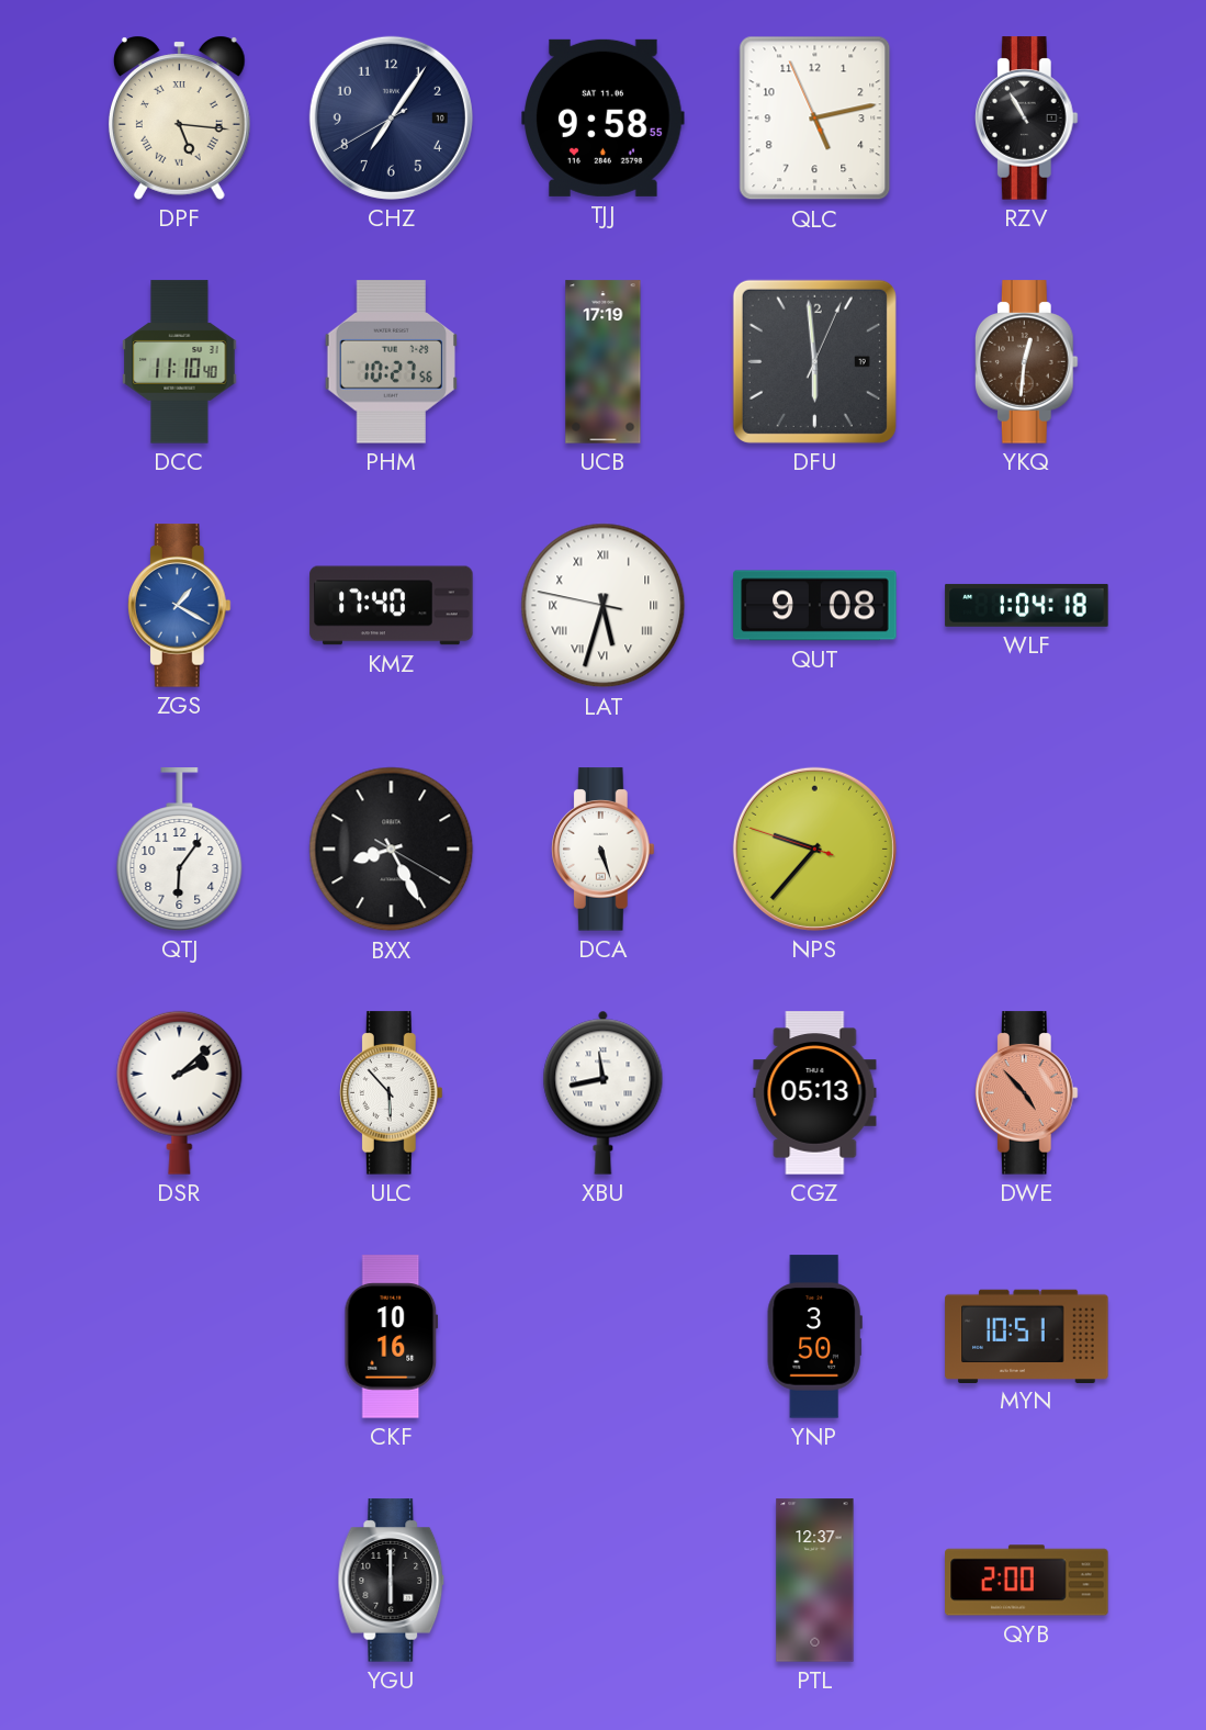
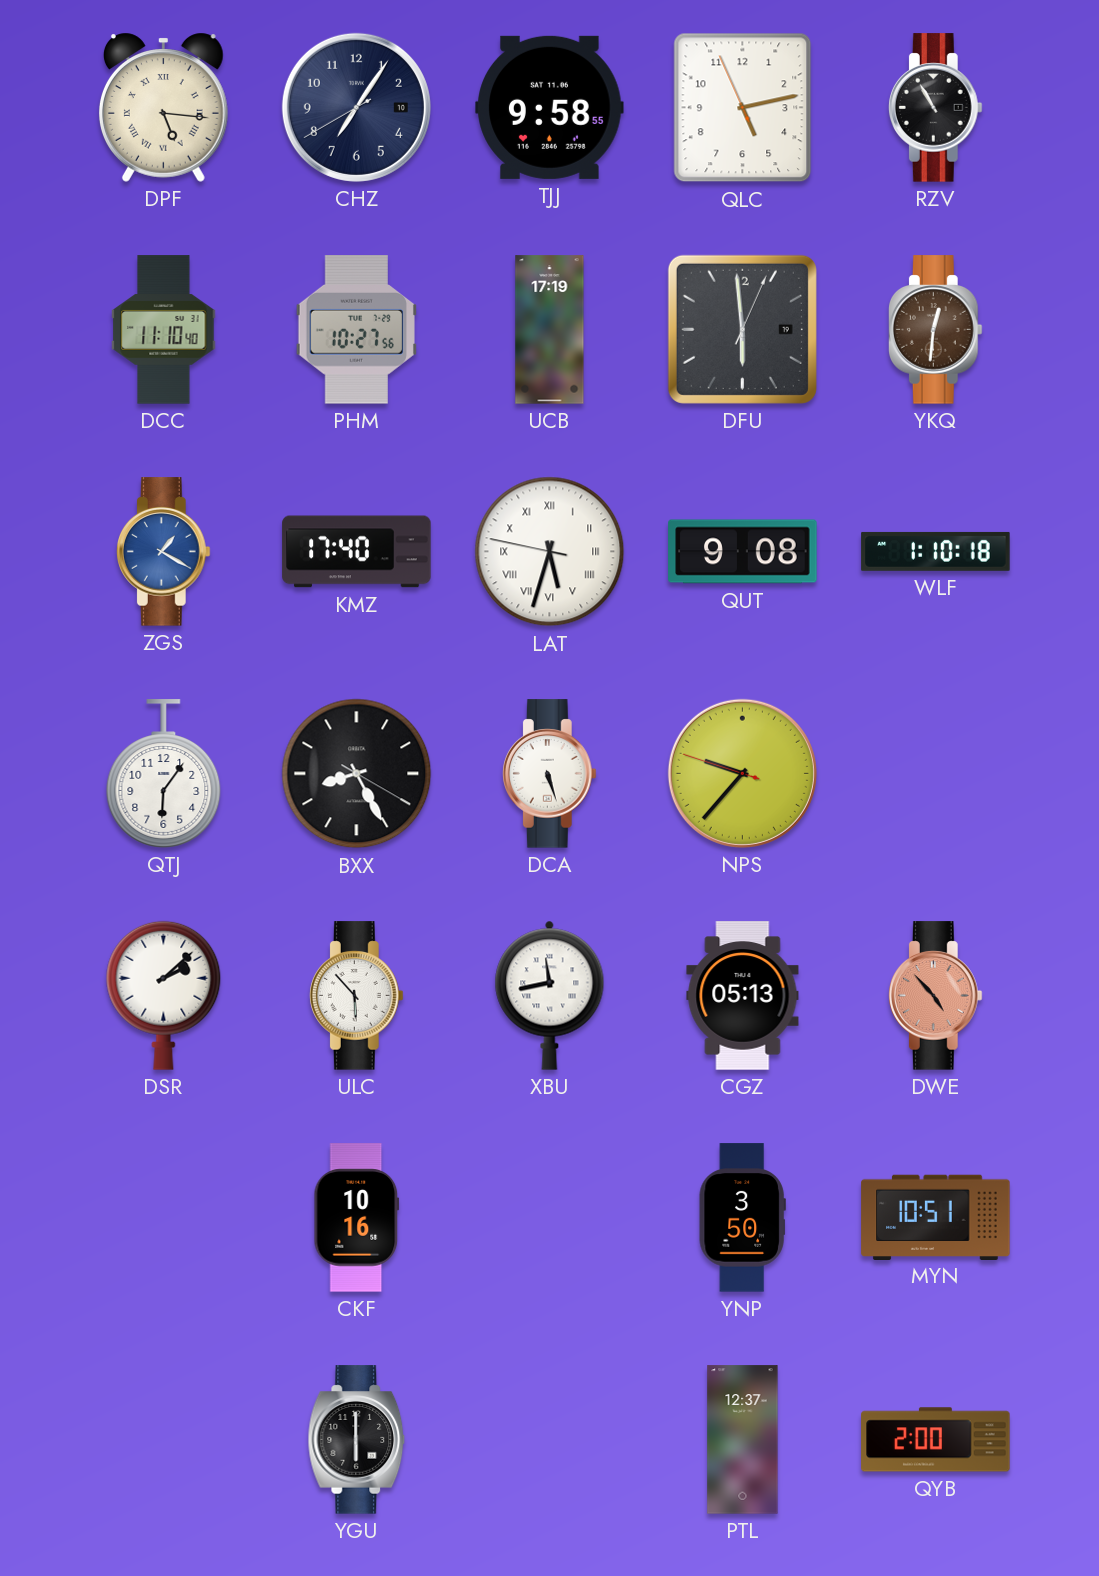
WLF: 1:04 -> 1:10
